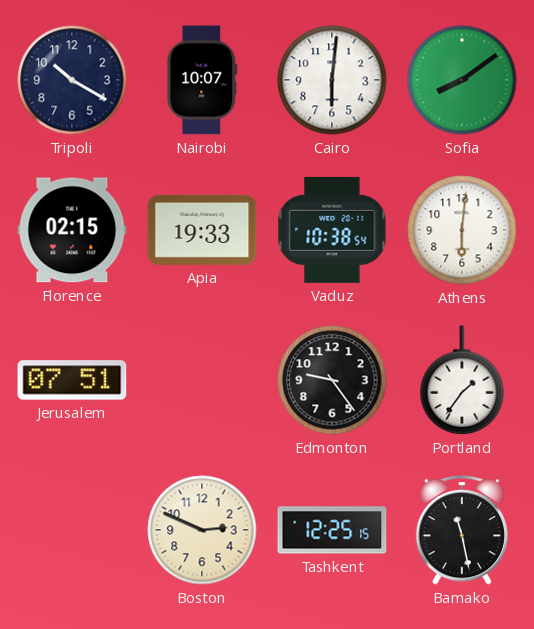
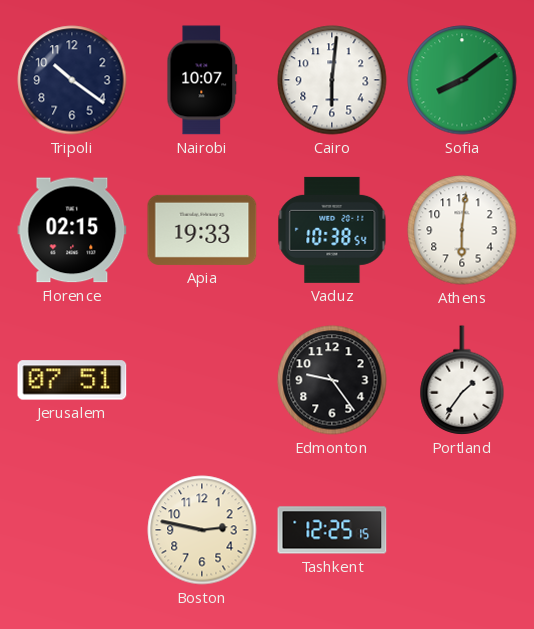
Tripoli: 10:20 -> 10:21
Boston: 2:49 -> 2:47
Bamako: 11:28 -> none
